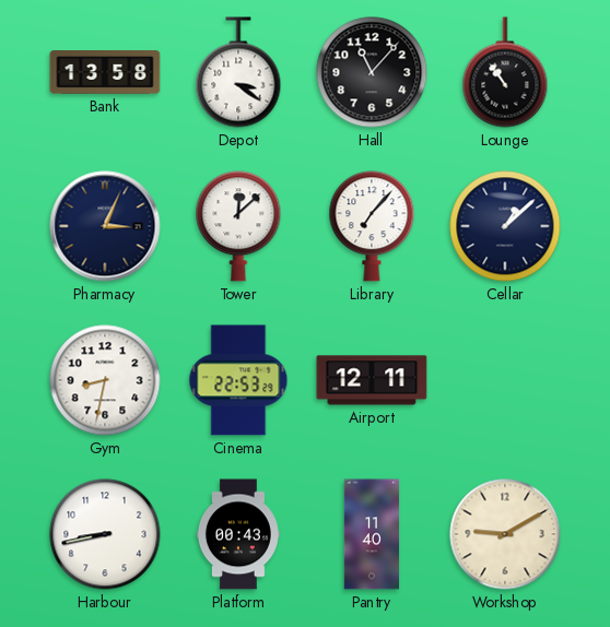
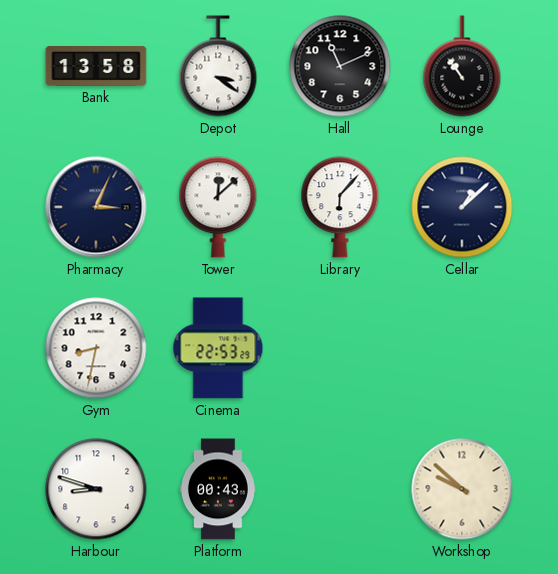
Hall: 11:07 -> 11:11
Library: 7:07 -> 6:07
Airport: 12:11 -> none
Harbour: 8:43 -> 8:48
Pantry: 11:40 -> none
Workshop: 9:10 -> 9:52
